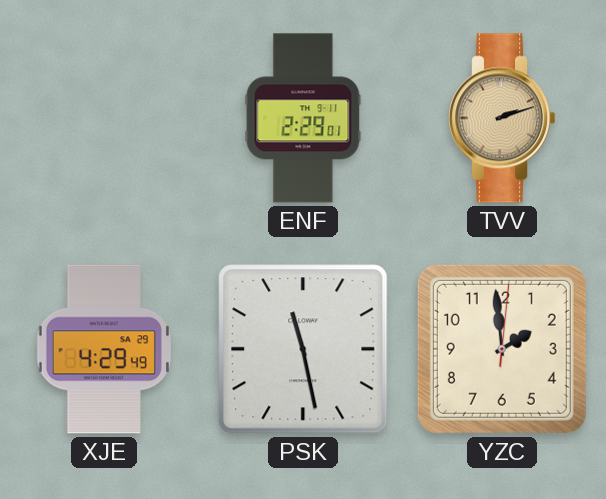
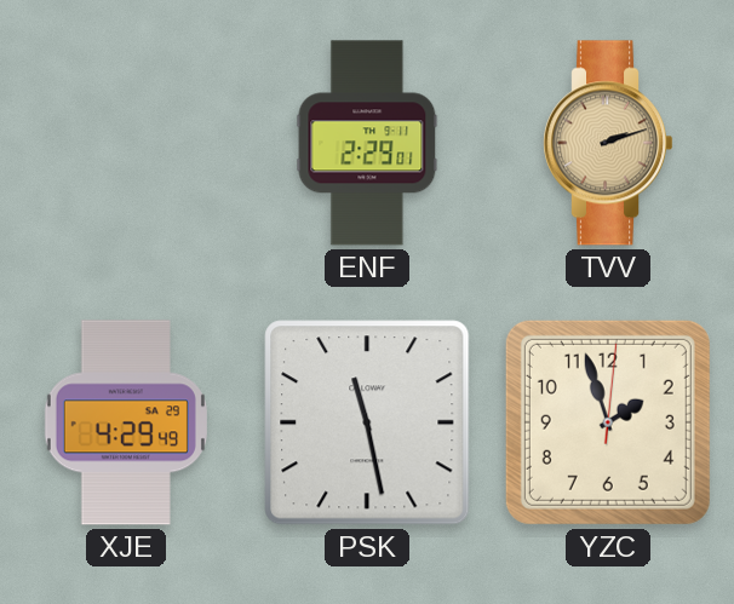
YZC: 1:59 -> 1:57
